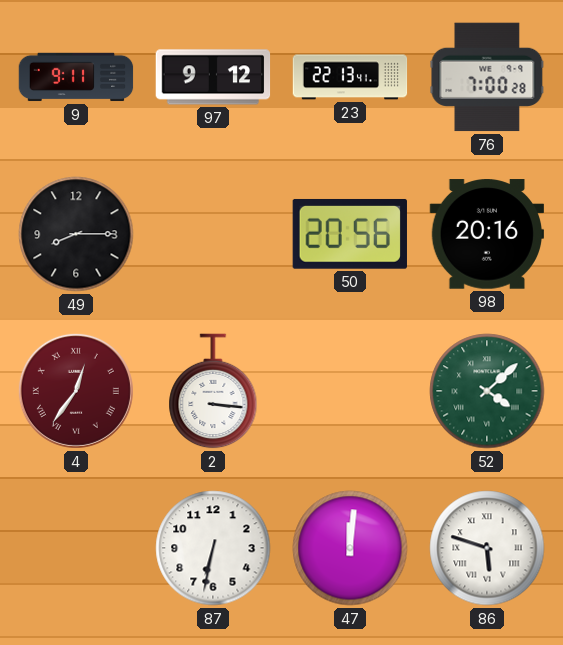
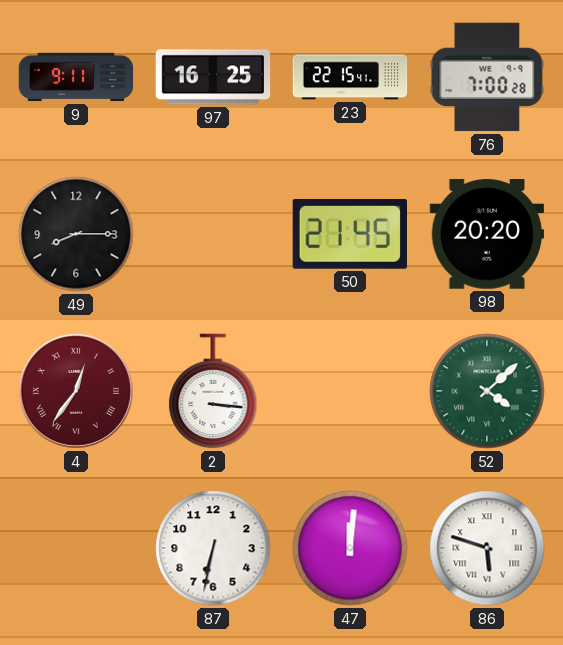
97: 9:12 -> 16:25
23: 22:13 -> 22:15
50: 20:56 -> 21:45
98: 20:16 -> 20:20
